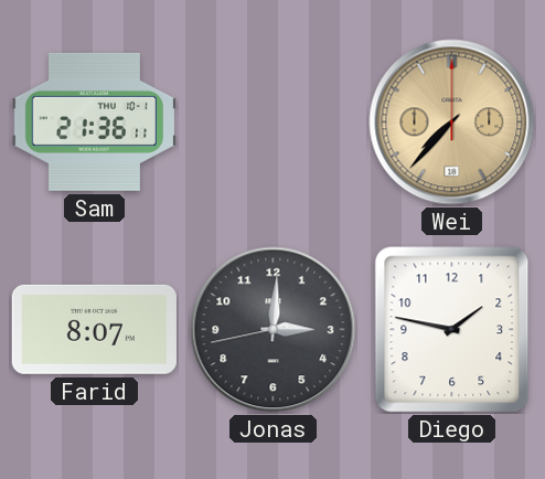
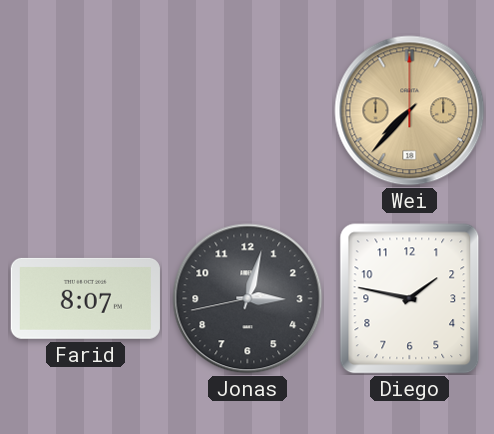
Sam: 21:36 -> none
Jonas: 3:00 -> 3:02
